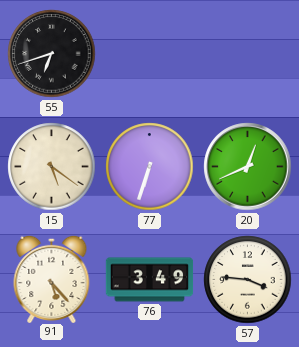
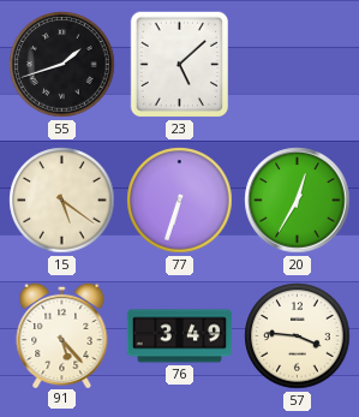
55: 6:42 -> 1:42
23: none -> 5:08
20: 12:41 -> 12:35
